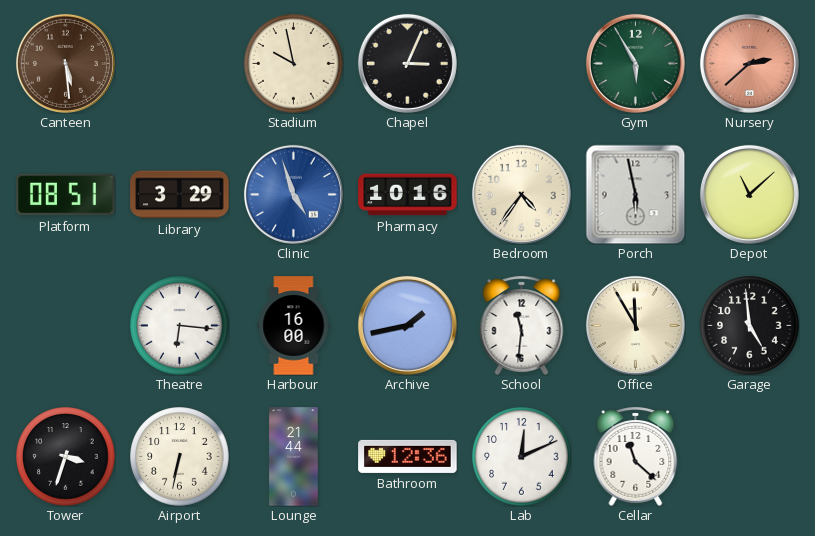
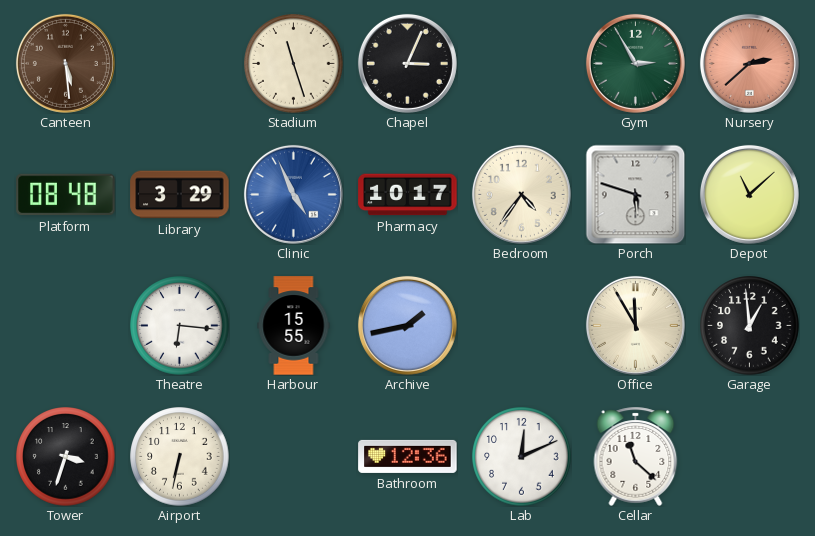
Stadium: 9:58 -> 11:27
Gym: 5:55 -> 2:55
Platform: 08:51 -> 08:48
Clinic: 4:57 -> 4:56
Pharmacy: 10:16 -> 10:17
Porch: 5:58 -> 5:48
Harbour: 16:00 -> 15:55
School: 11:31 -> none
Garage: 4:59 -> 12:59
Lounge: 21:44 -> none
